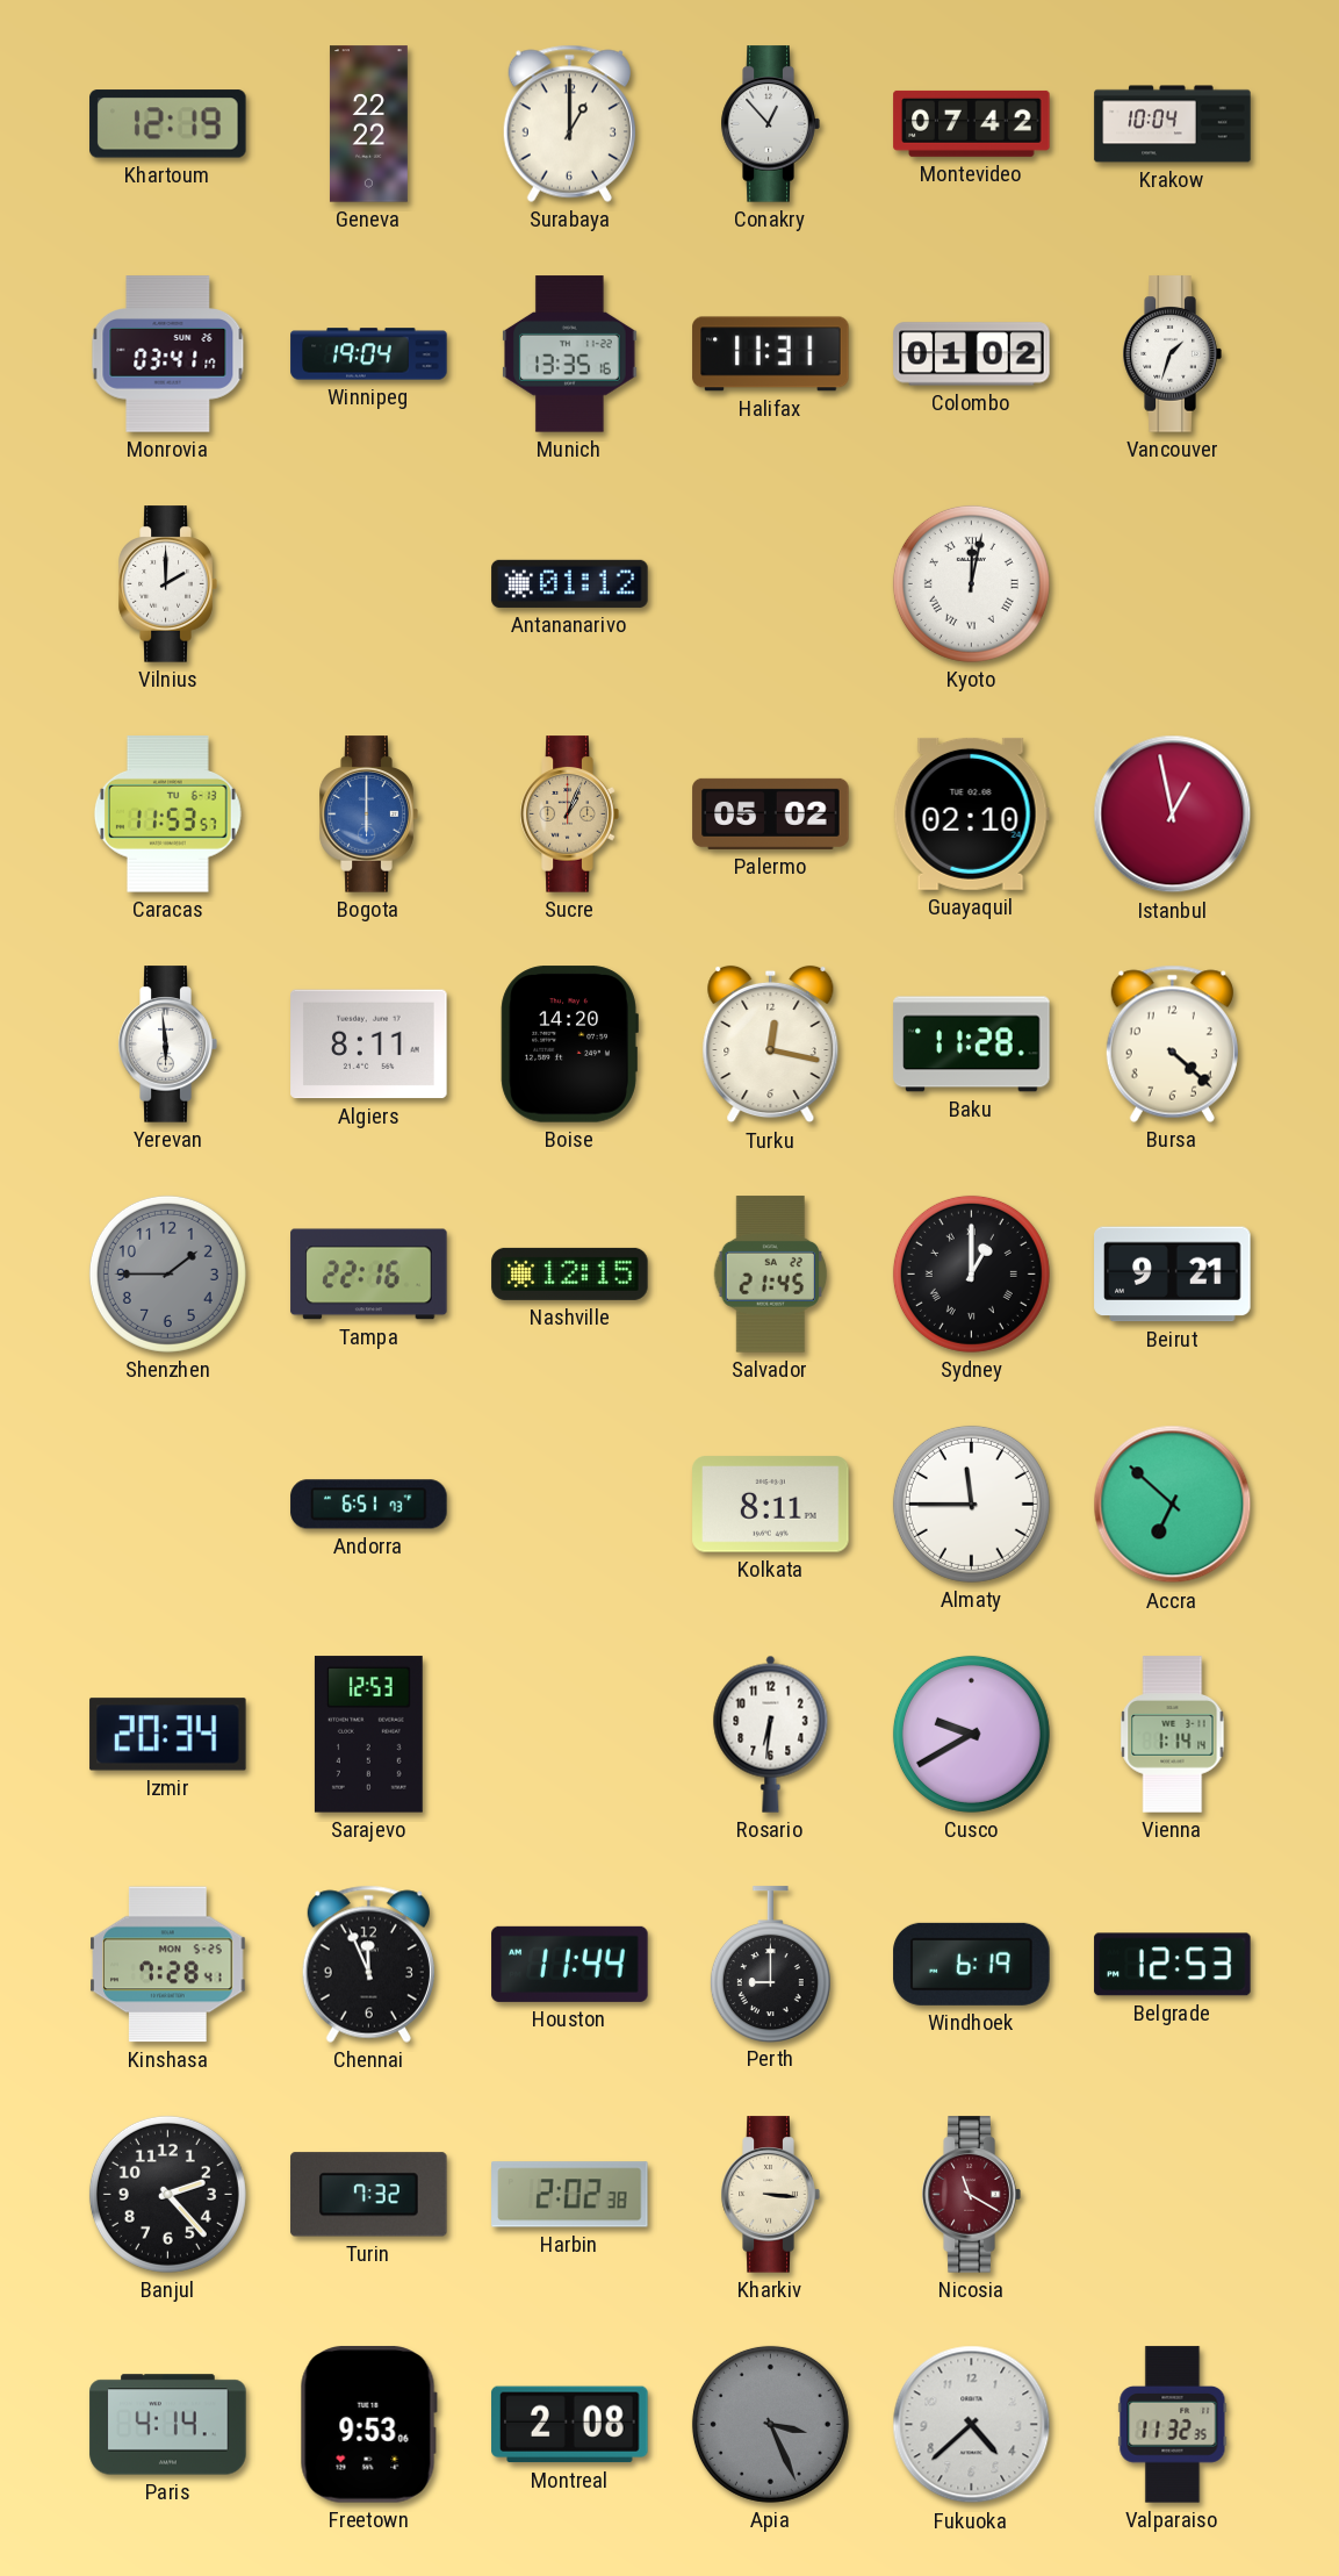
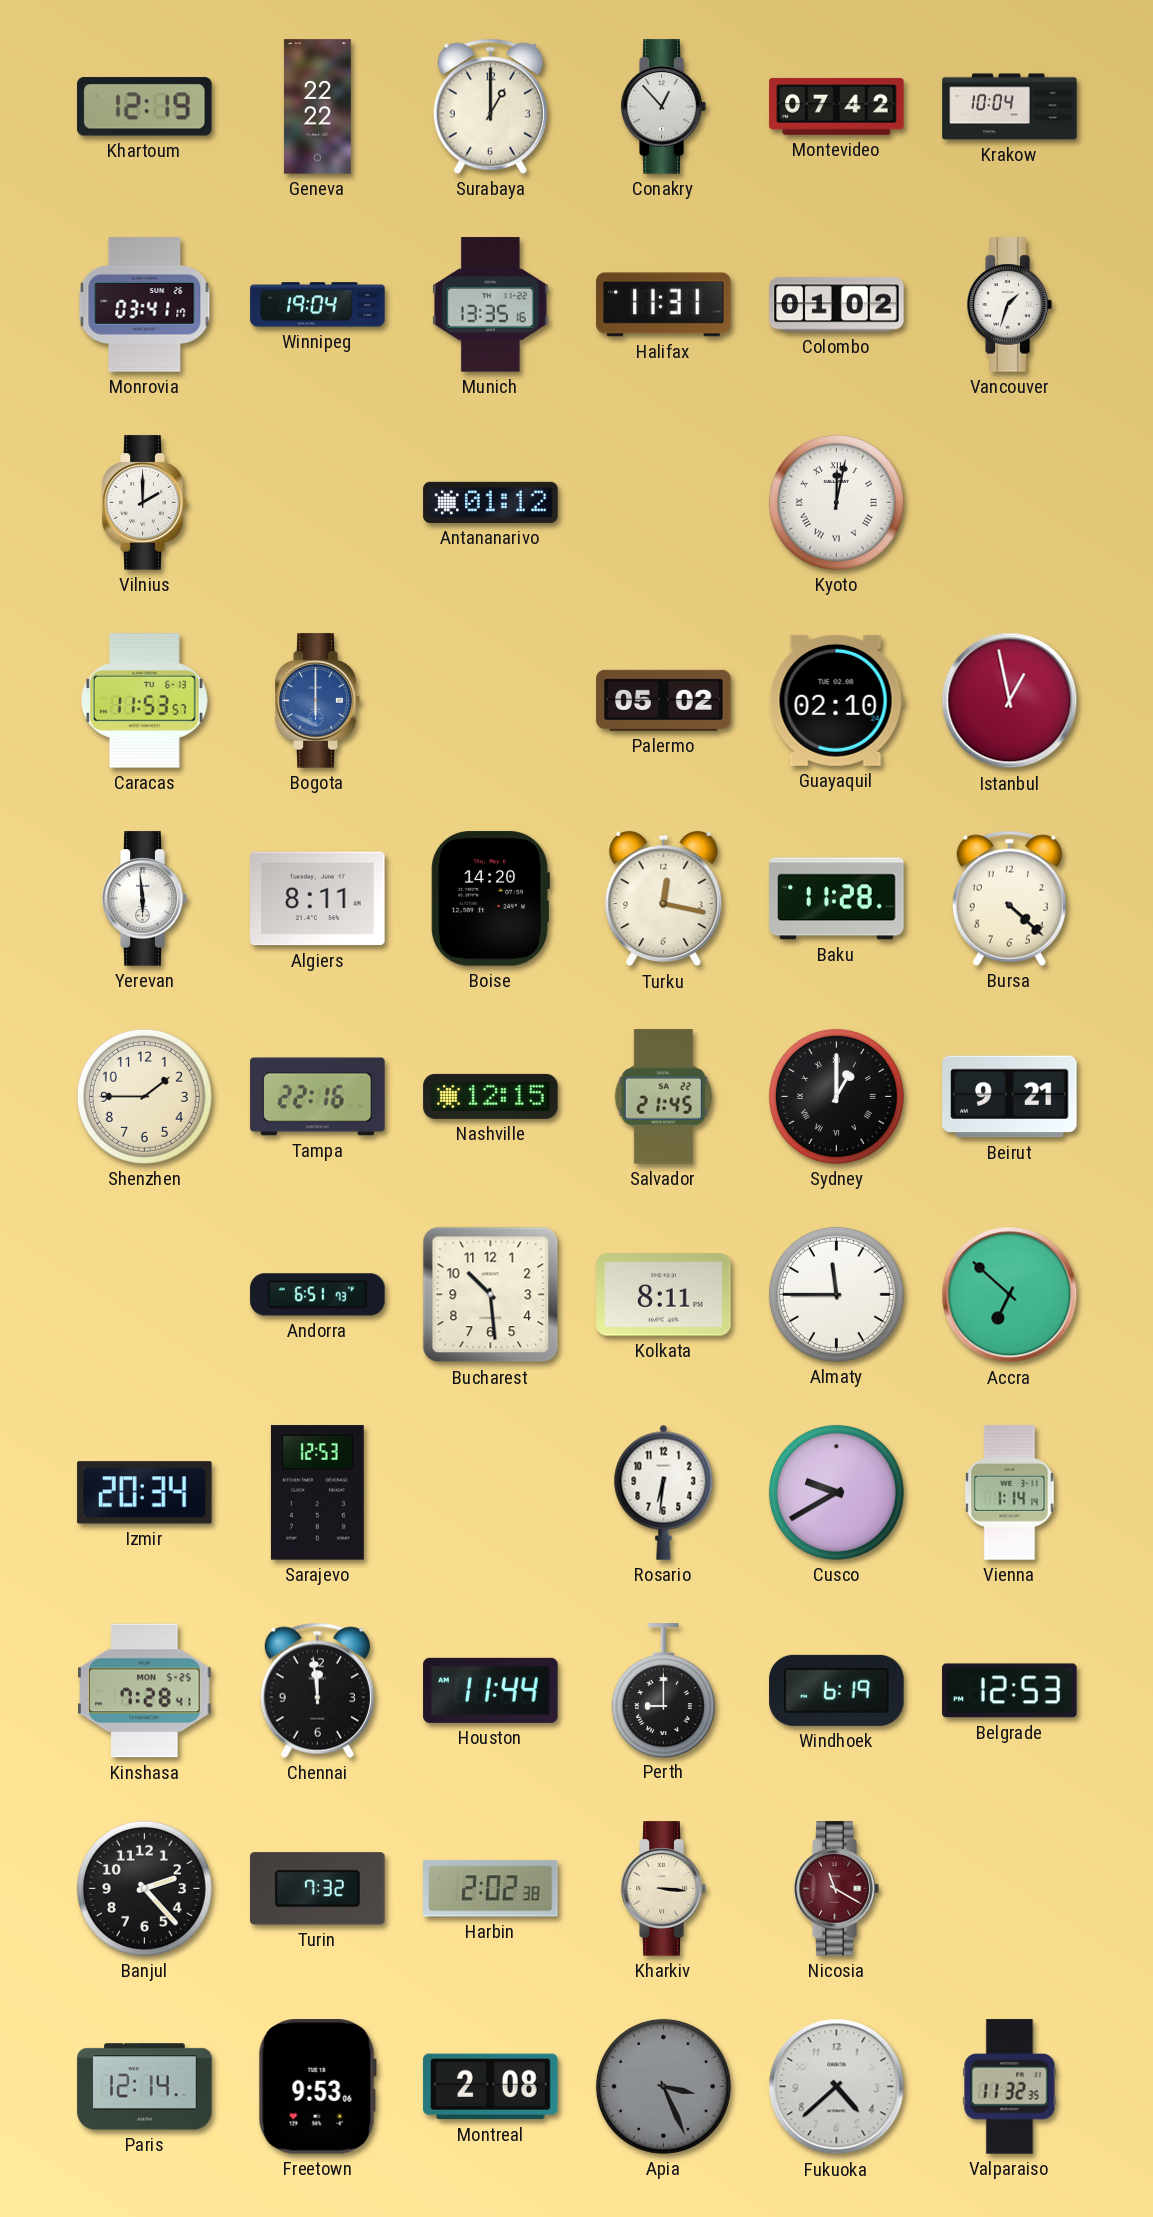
Sucre: 1:04 -> none
Shenzhen dial: grey -> cream
Bucharest: none -> 10:29
Chennai: 11:56 -> 11:59
Paris: 4:14 -> 12:14
